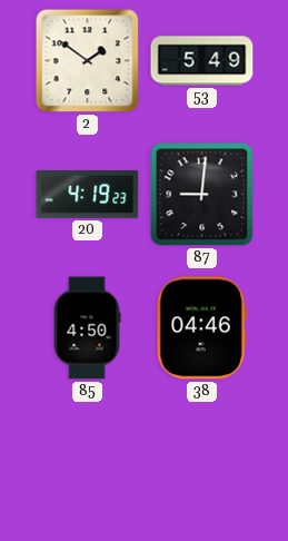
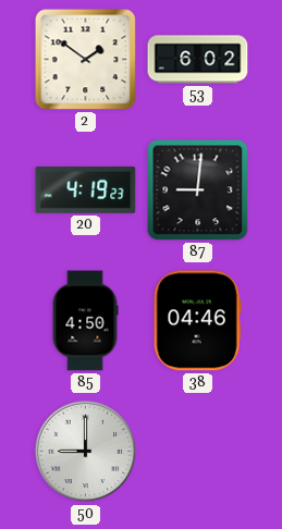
53: 5:49 -> 6:02
50: none -> 9:00
